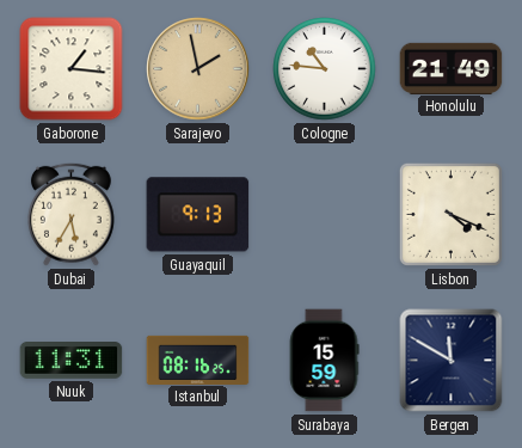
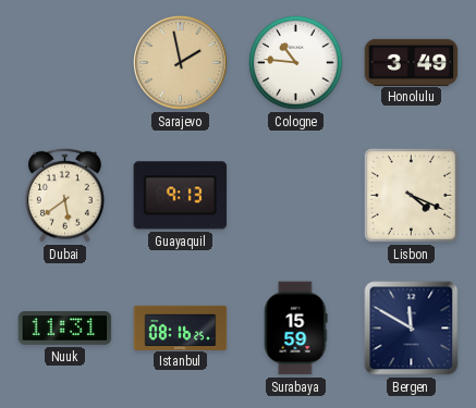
Gaborone: 1:16 -> none
Honolulu: 21:49 -> 3:49
Dubai: 5:35 -> 5:39
